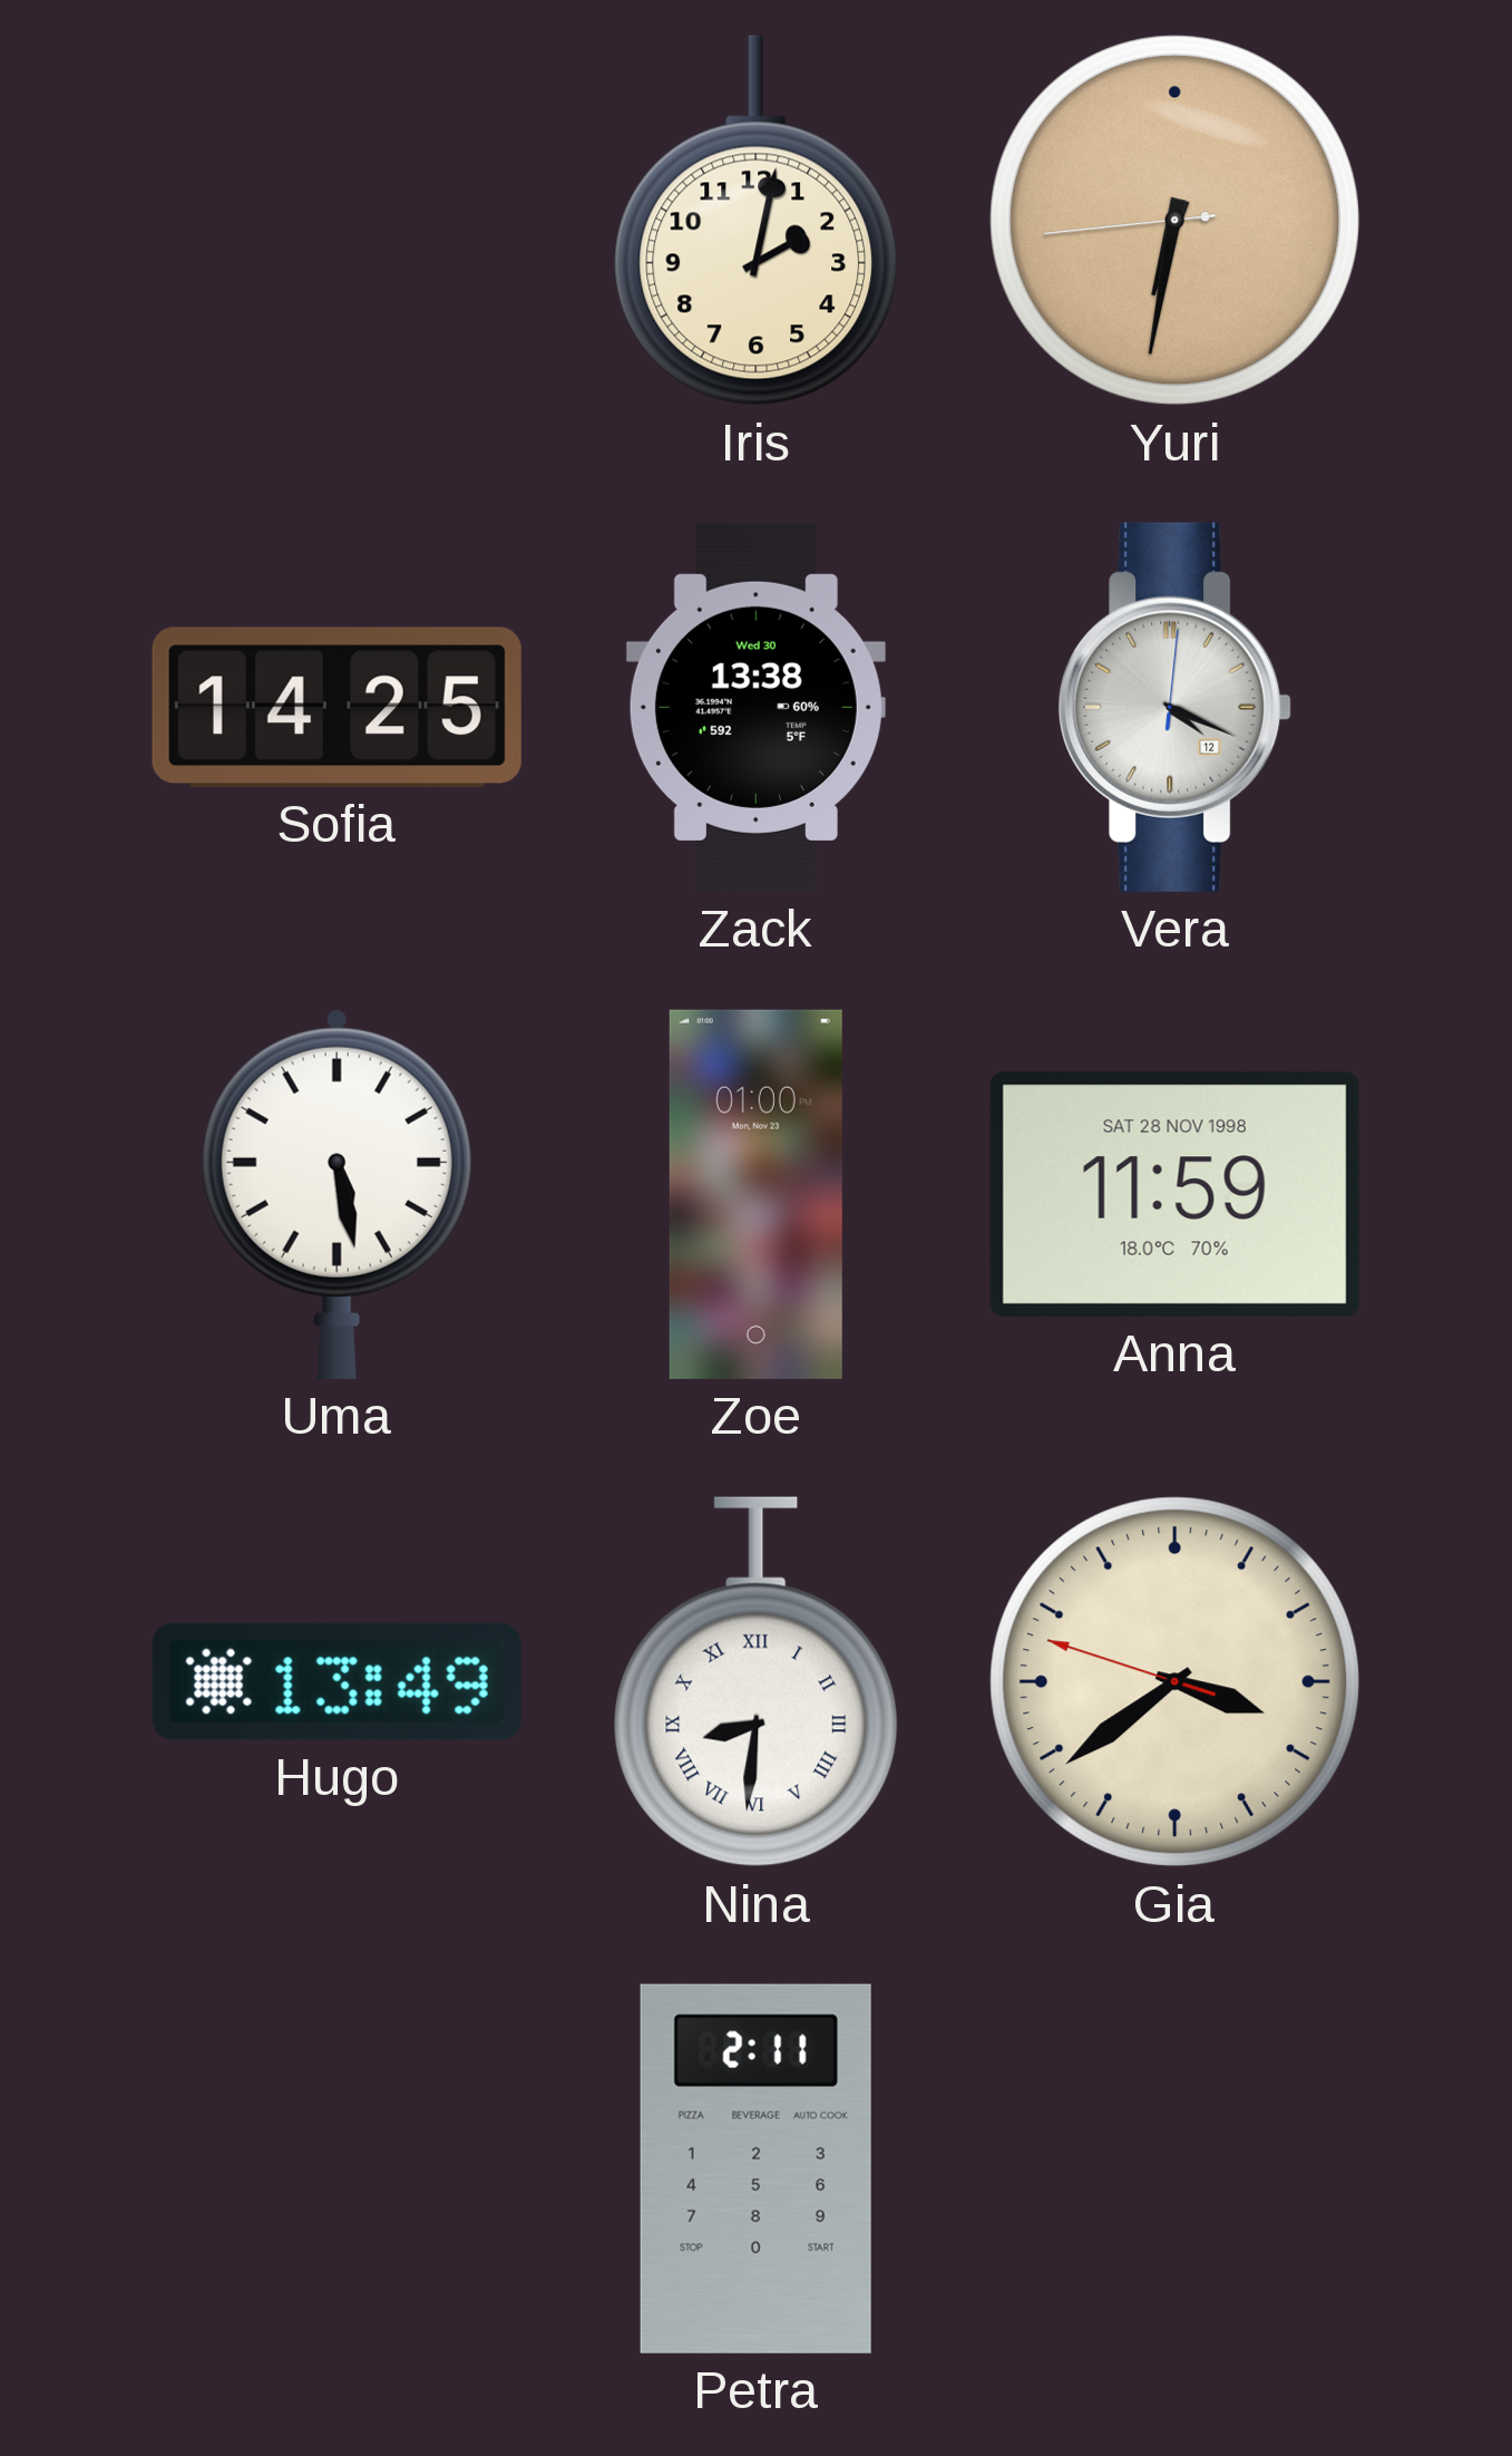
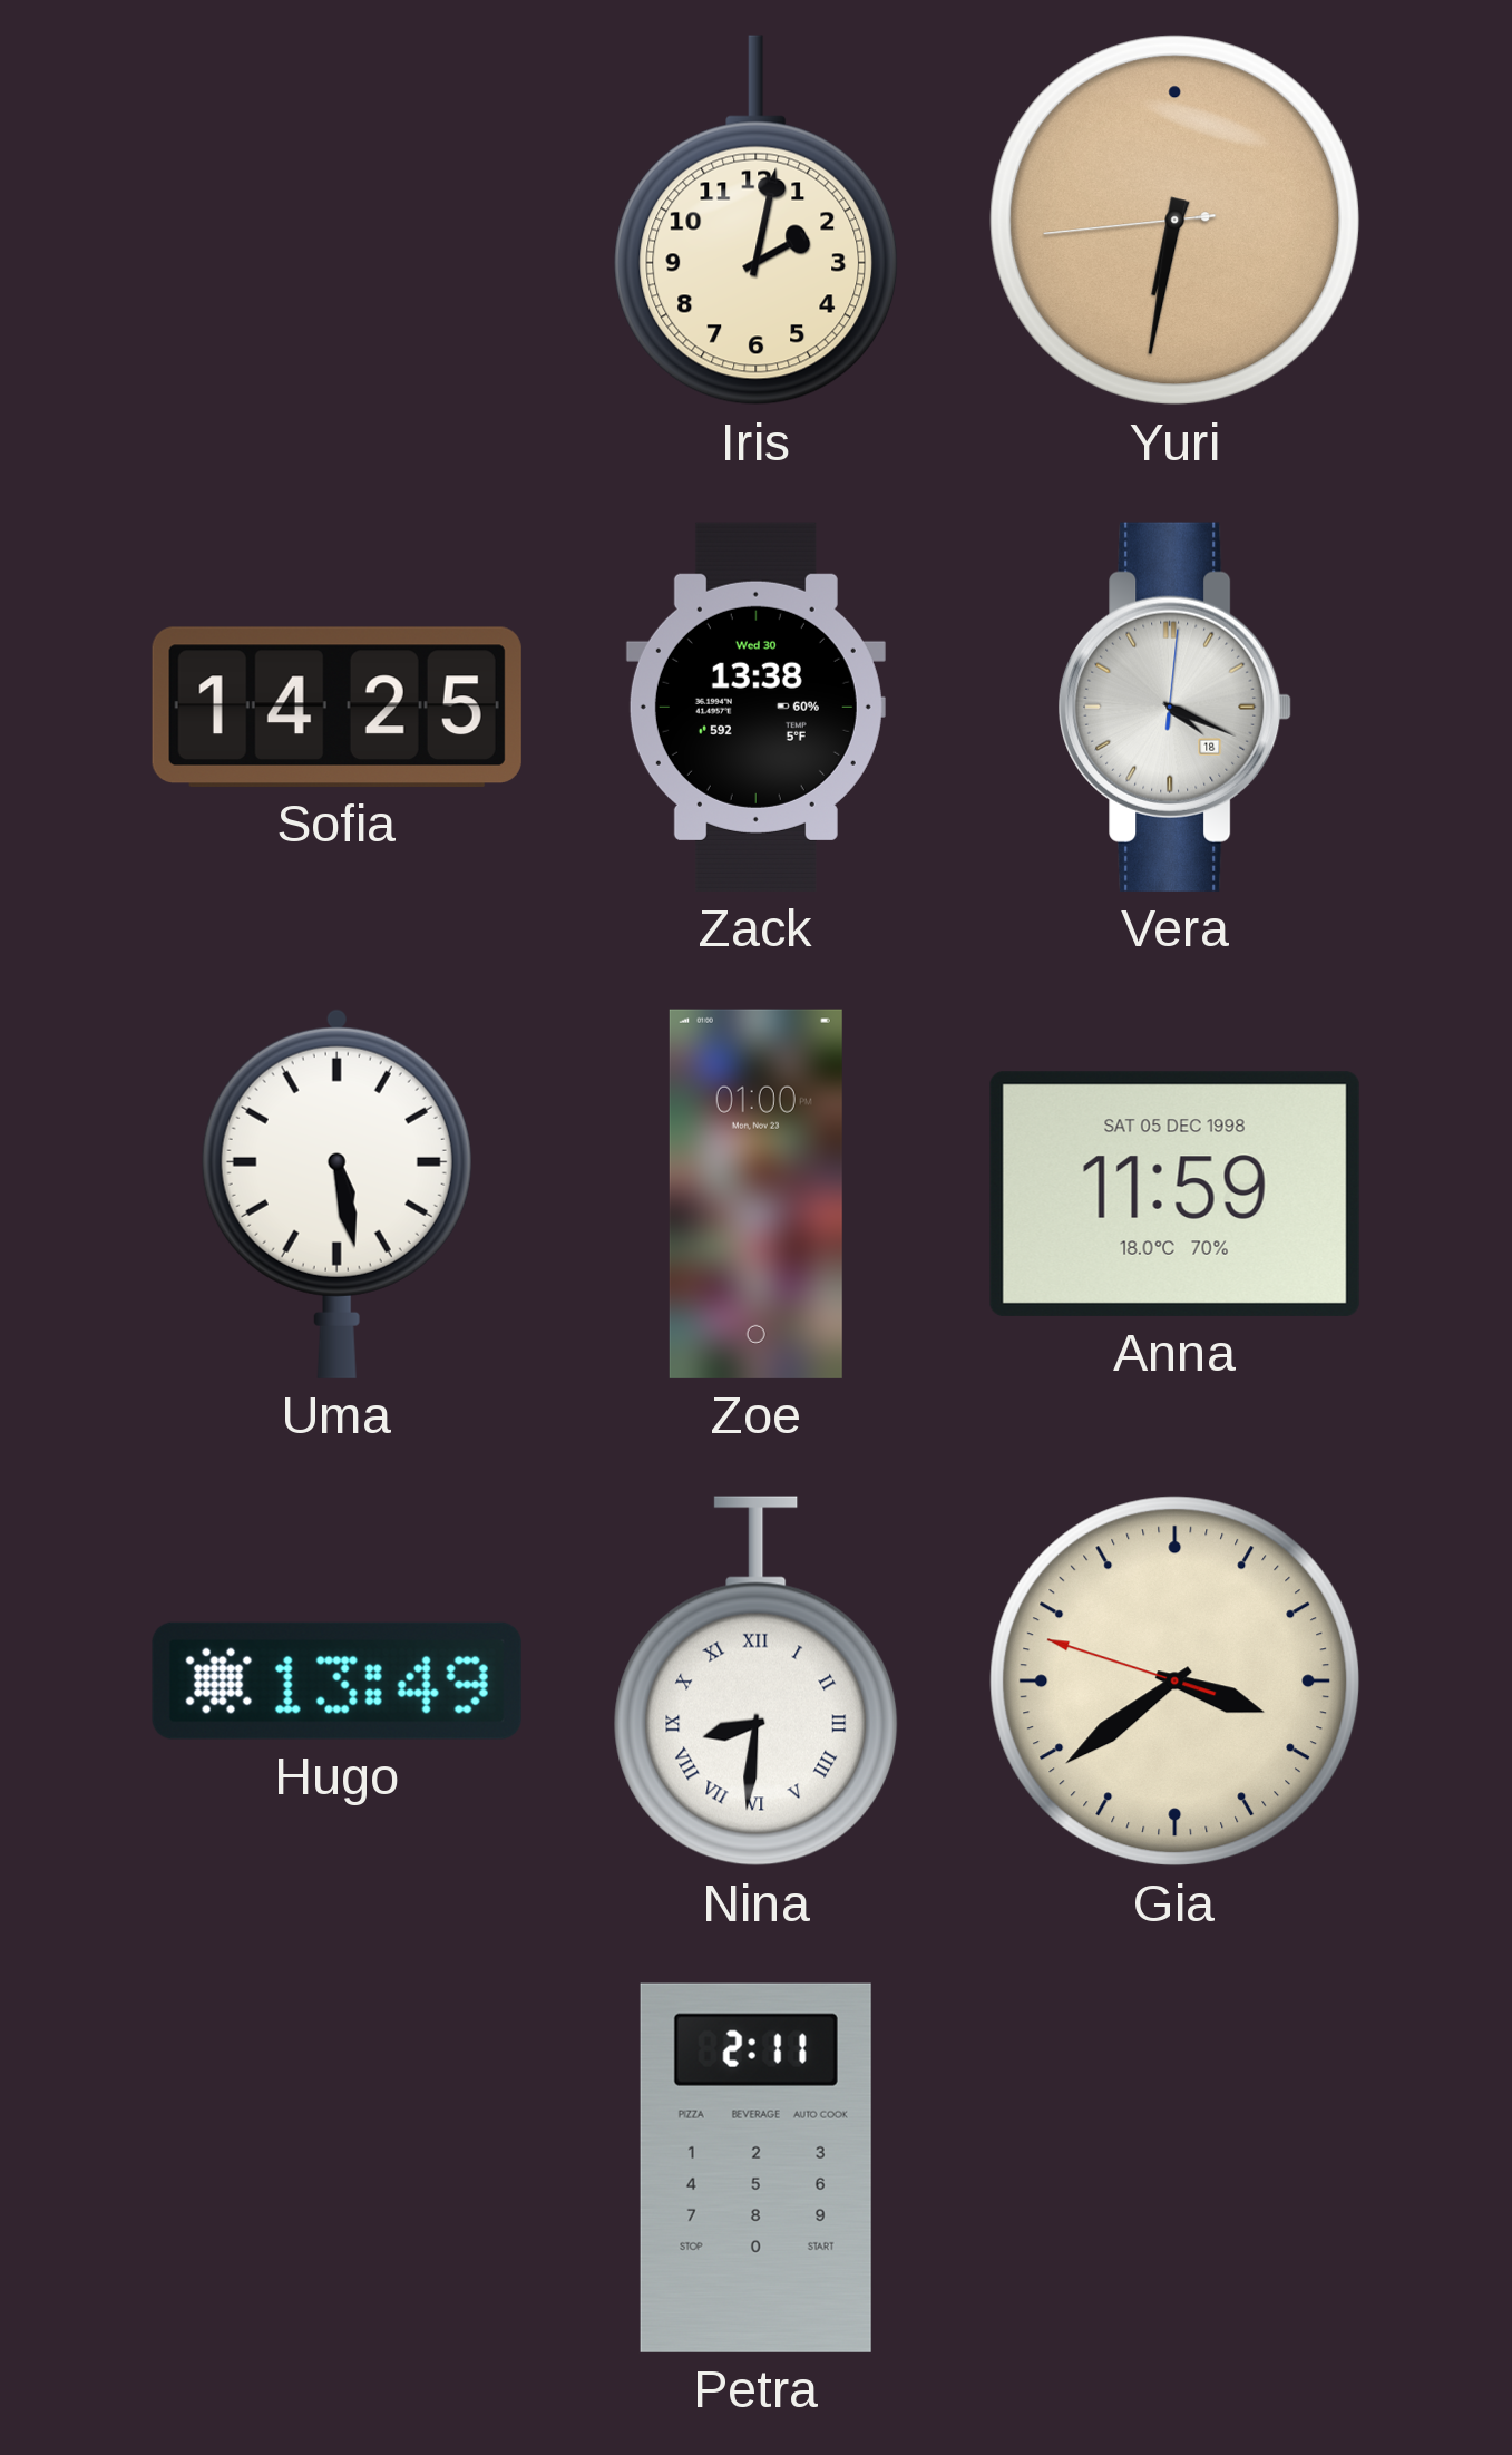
Vera date: 12 -> 18
Anna date: SAT 28 NOV 1998 -> SAT 05 DEC 1998
